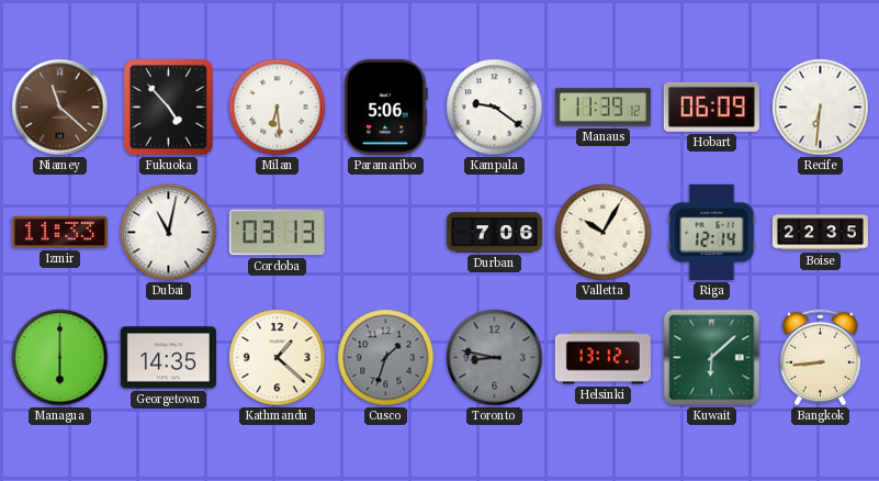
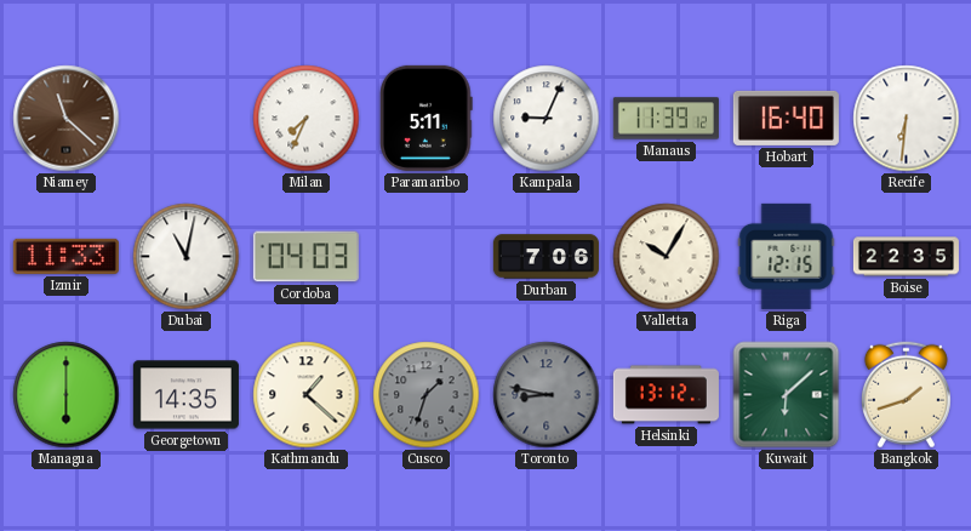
Fukuoka: 4:53 -> none
Milan: 6:29 -> 7:34
Paramaribo: 5:06 -> 5:11
Kampala: 9:21 -> 9:04
Hobart: 06:09 -> 16:40
Cordoba: 03:13 -> 04:03
Riga: 12:14 -> 12:15
Bangkok: 8:44 -> 1:42
